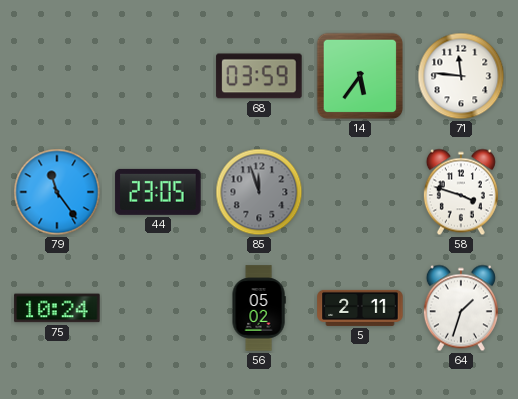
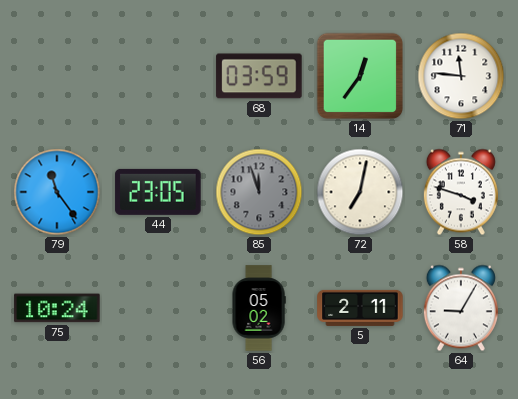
14: 5:36 -> 12:36
72: none -> 7:02
64: 1:33 -> 9:05
